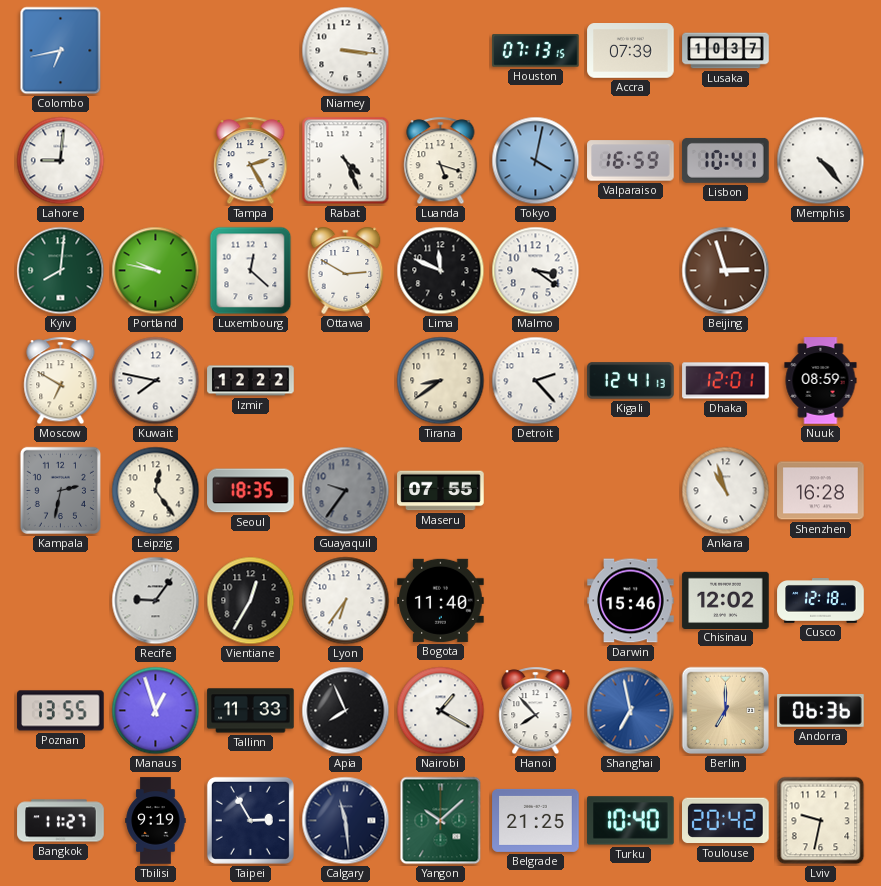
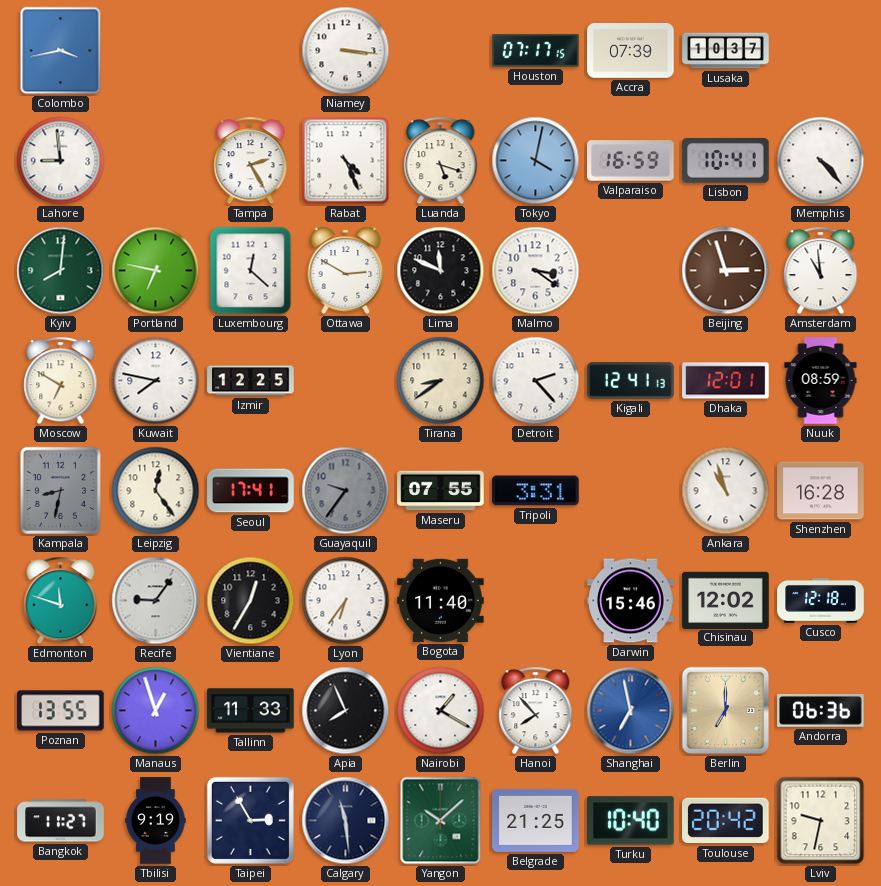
Colombo: 6:43 -> 3:43
Houston: 07:13 -> 07:17
Lahore: 9:01 -> 8:59
Portland: 9:47 -> 6:47
Amsterdam: none -> 10:59
Izmir: 12:22 -> 12:25
Kampala: 2:32 -> 8:32
Seoul: 18:35 -> 17:41
Tripoli: none -> 3:31
Edmonton: none -> 11:48
